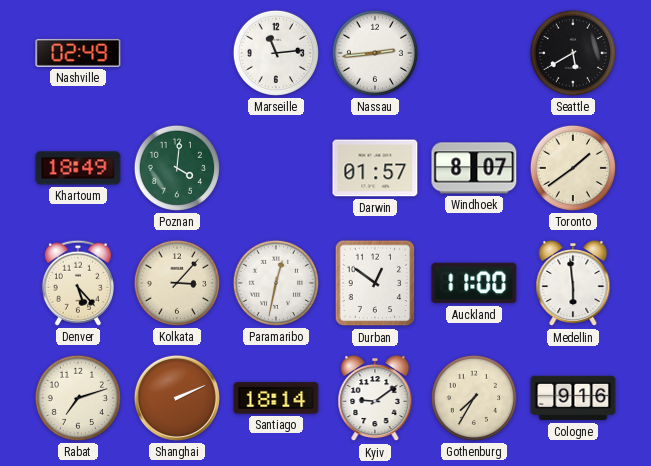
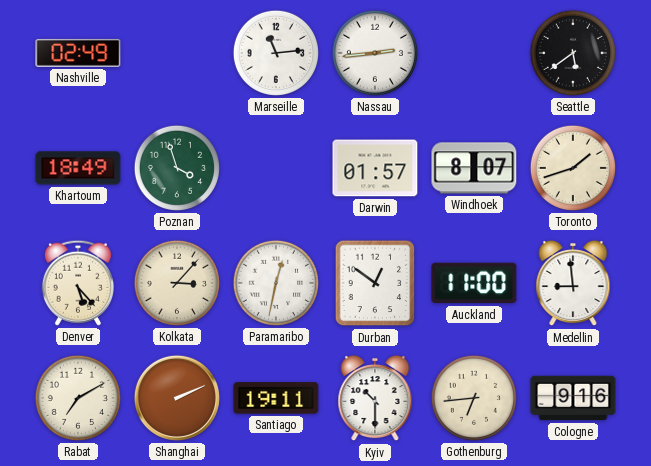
Seattle: 5:40 -> 5:39
Poznan: 4:01 -> 3:57
Toronto: 1:39 -> 1:42
Medellin: 5:59 -> 8:59
Rabat: 7:12 -> 7:10
Santiago: 18:14 -> 19:11
Kyiv: 9:09 -> 10:30
Gothenburg: 7:35 -> 6:44
